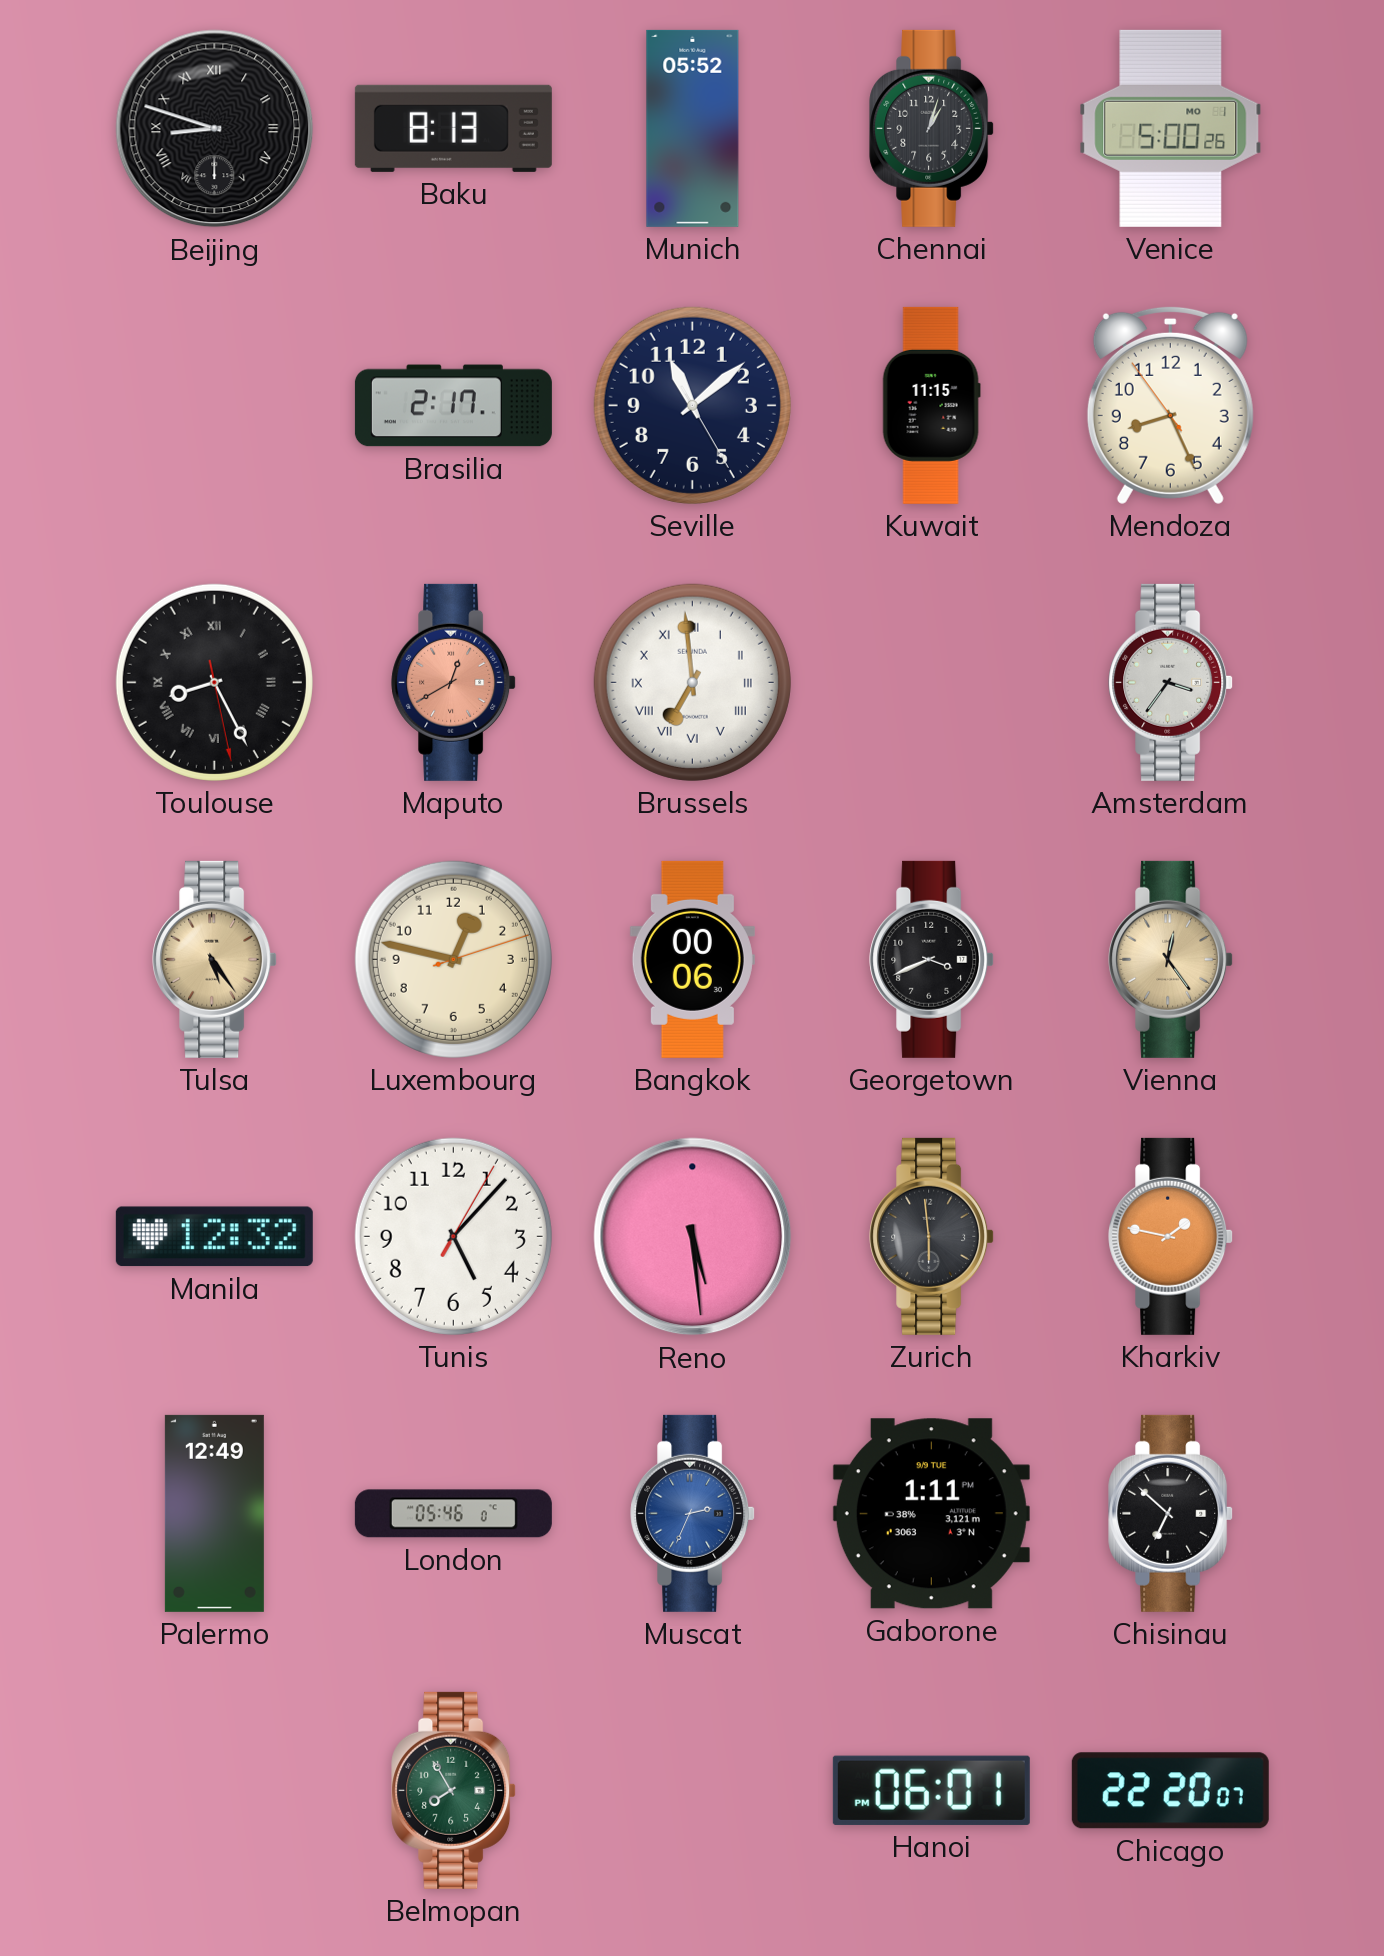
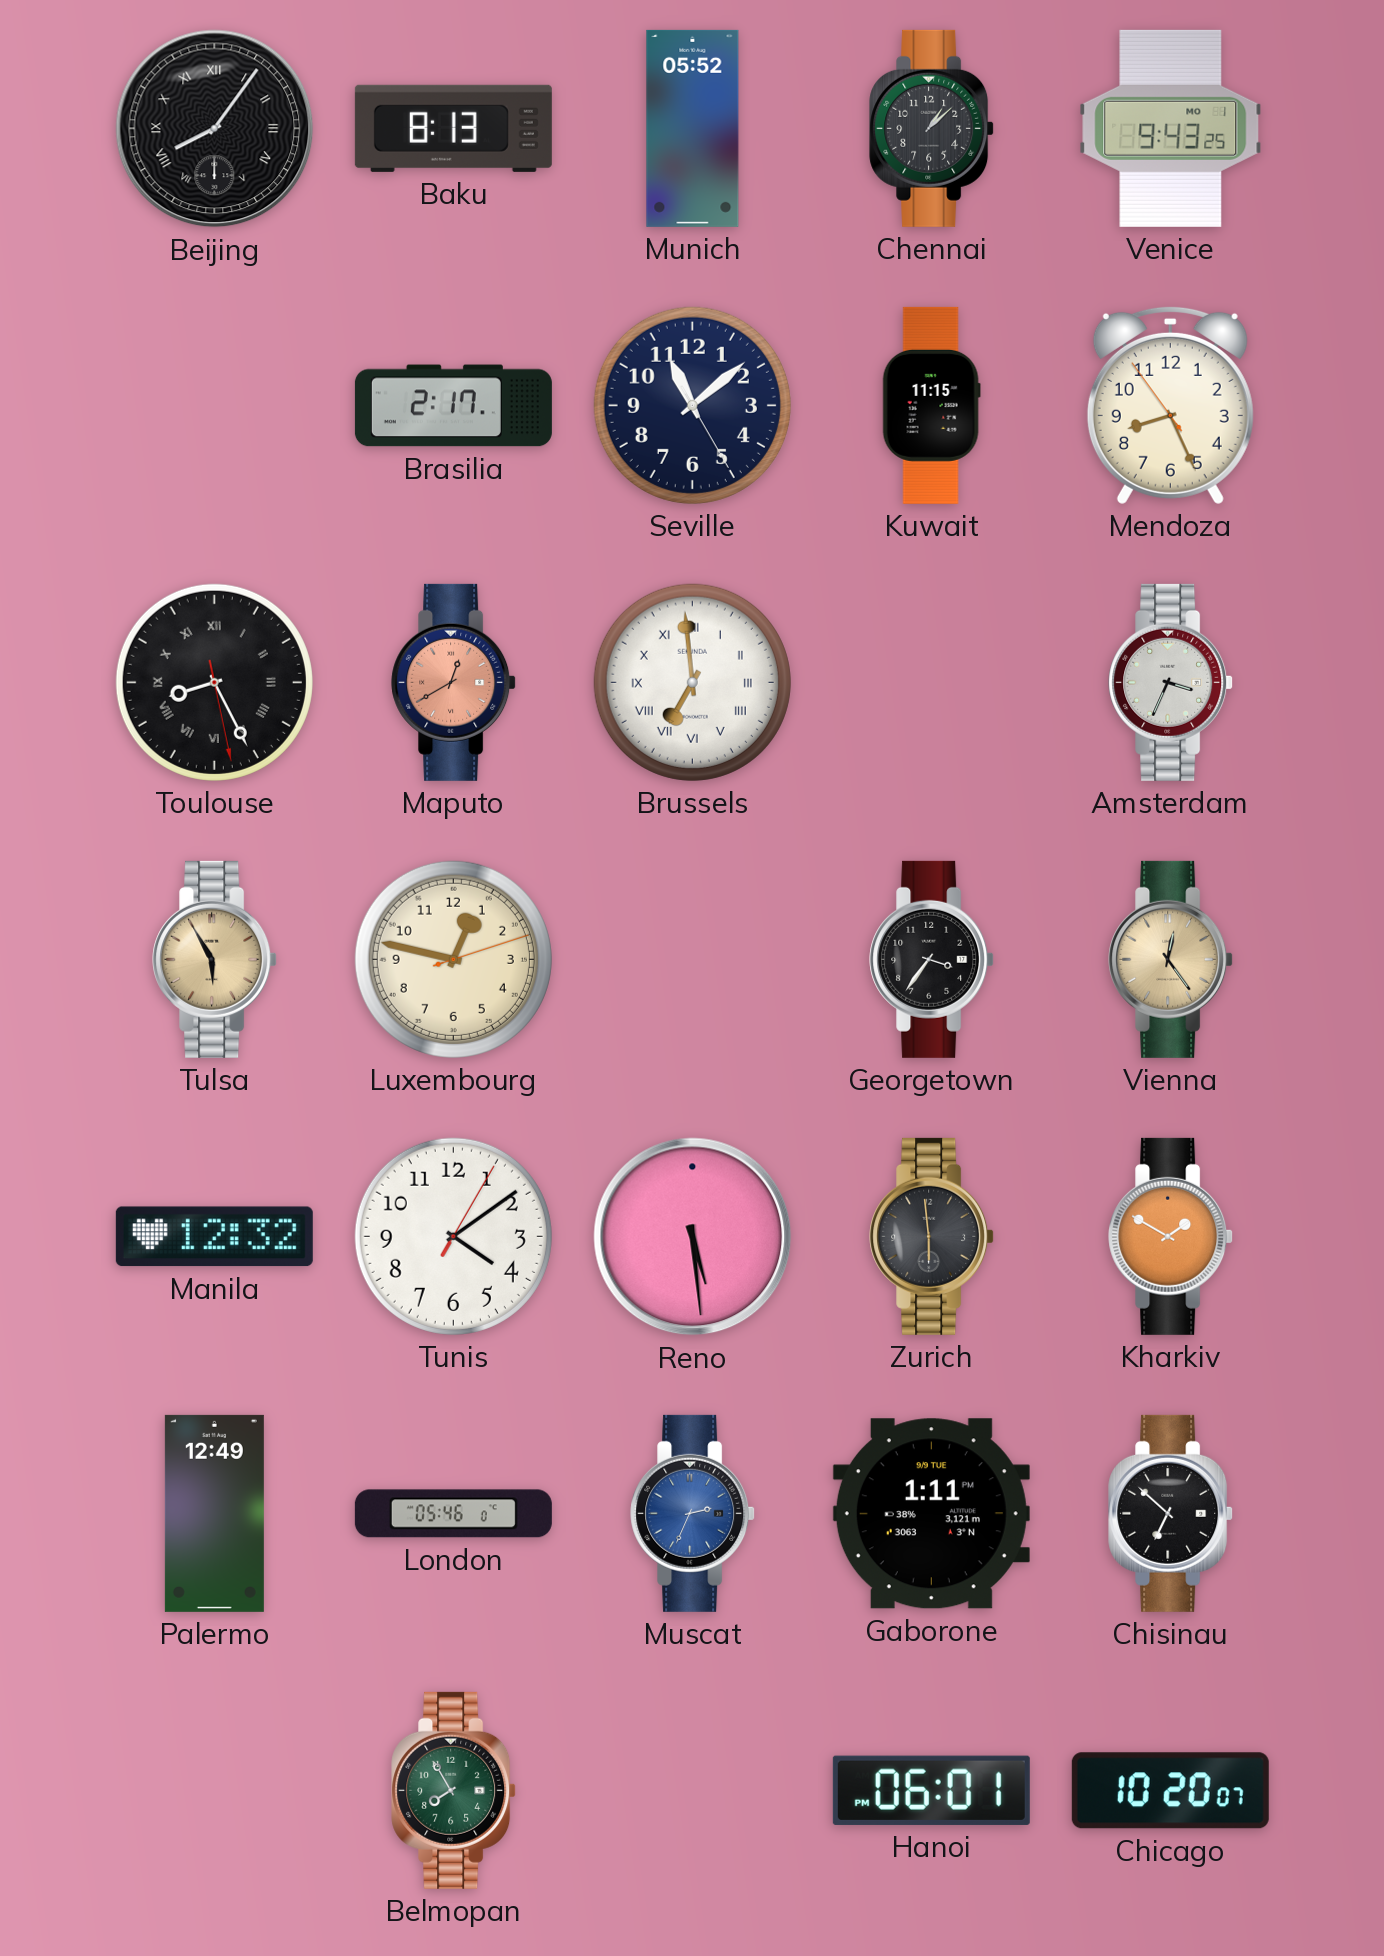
Beijing: 8:48 -> 8:06
Chennai: 1:03 -> 1:08
Venice: 5:00 -> 9:43
Amsterdam: 3:36 -> 3:34
Tulsa: 5:24 -> 5:55
Bangkok: 00:06 -> none
Georgetown: 3:41 -> 3:36
Tunis: 5:07 -> 4:09
Kharkiv: 1:47 -> 1:50
Chicago: 22:20 -> 10:20
